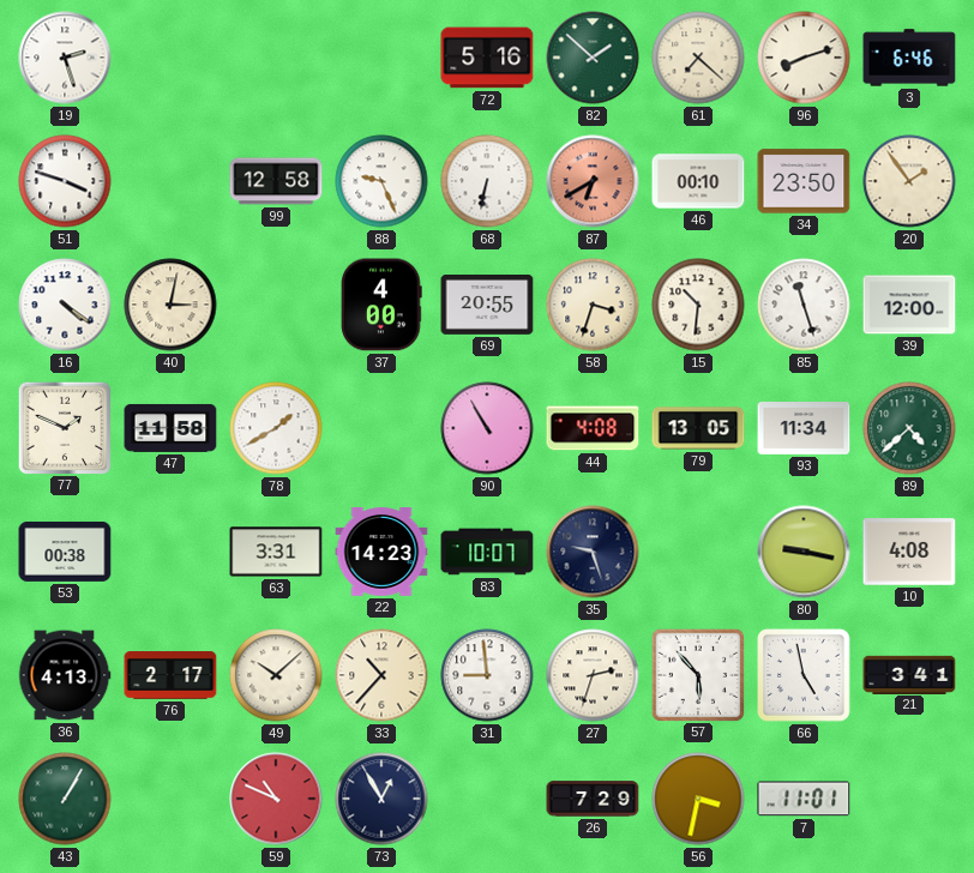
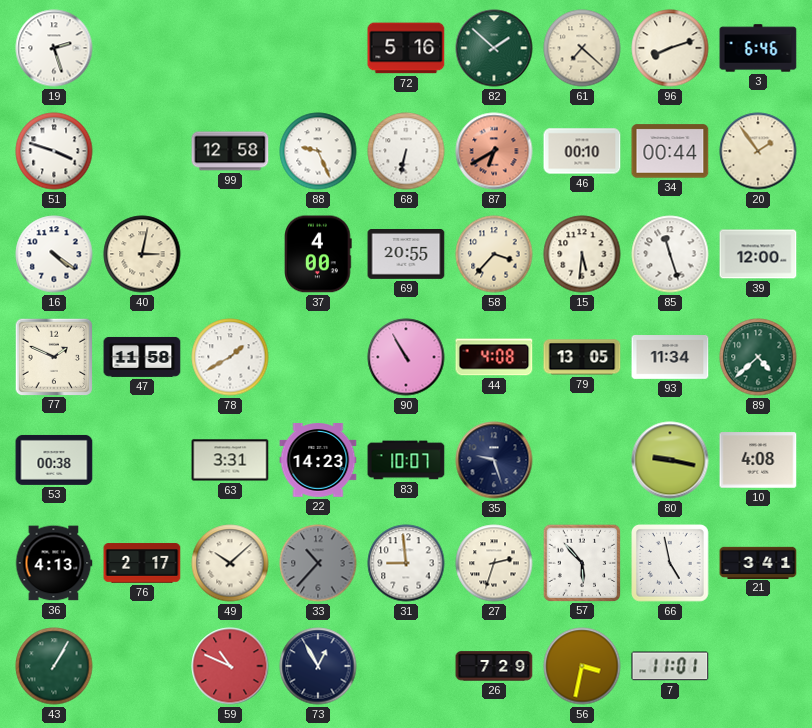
34: 23:50 -> 00:44
58: 3:33 -> 3:37
15: 10:31 -> 5:31
33 dial: cream -> grey
